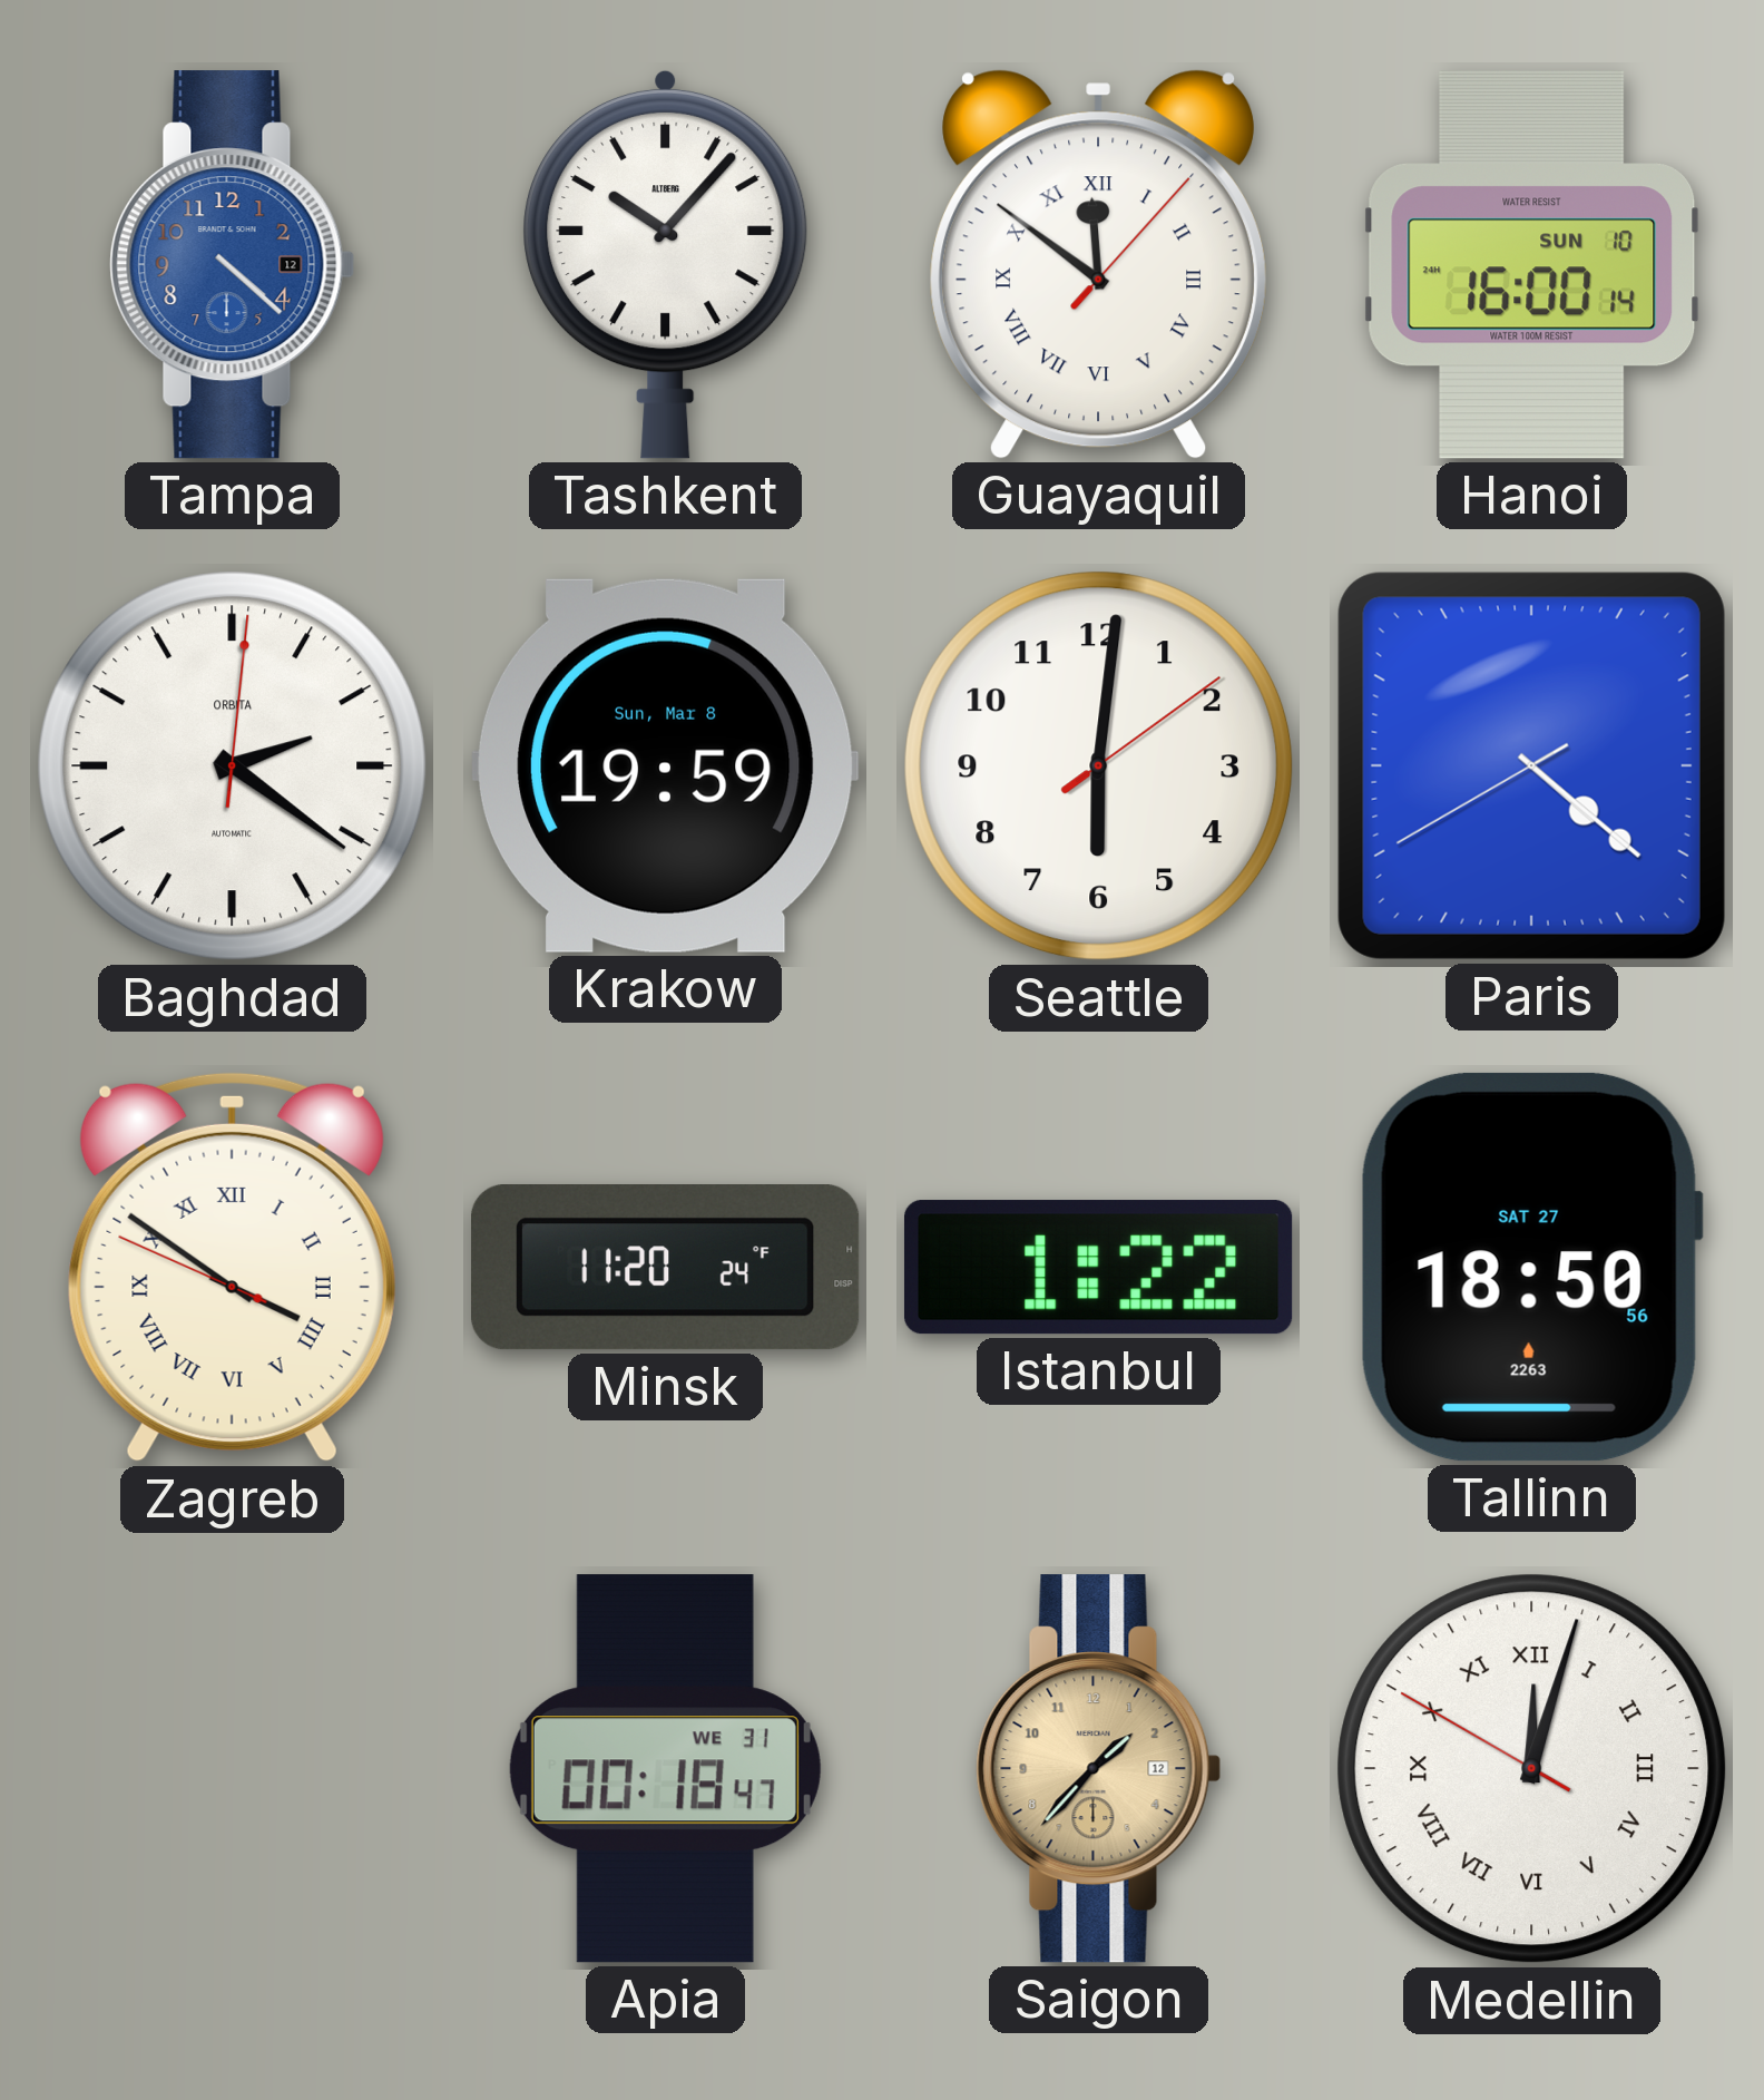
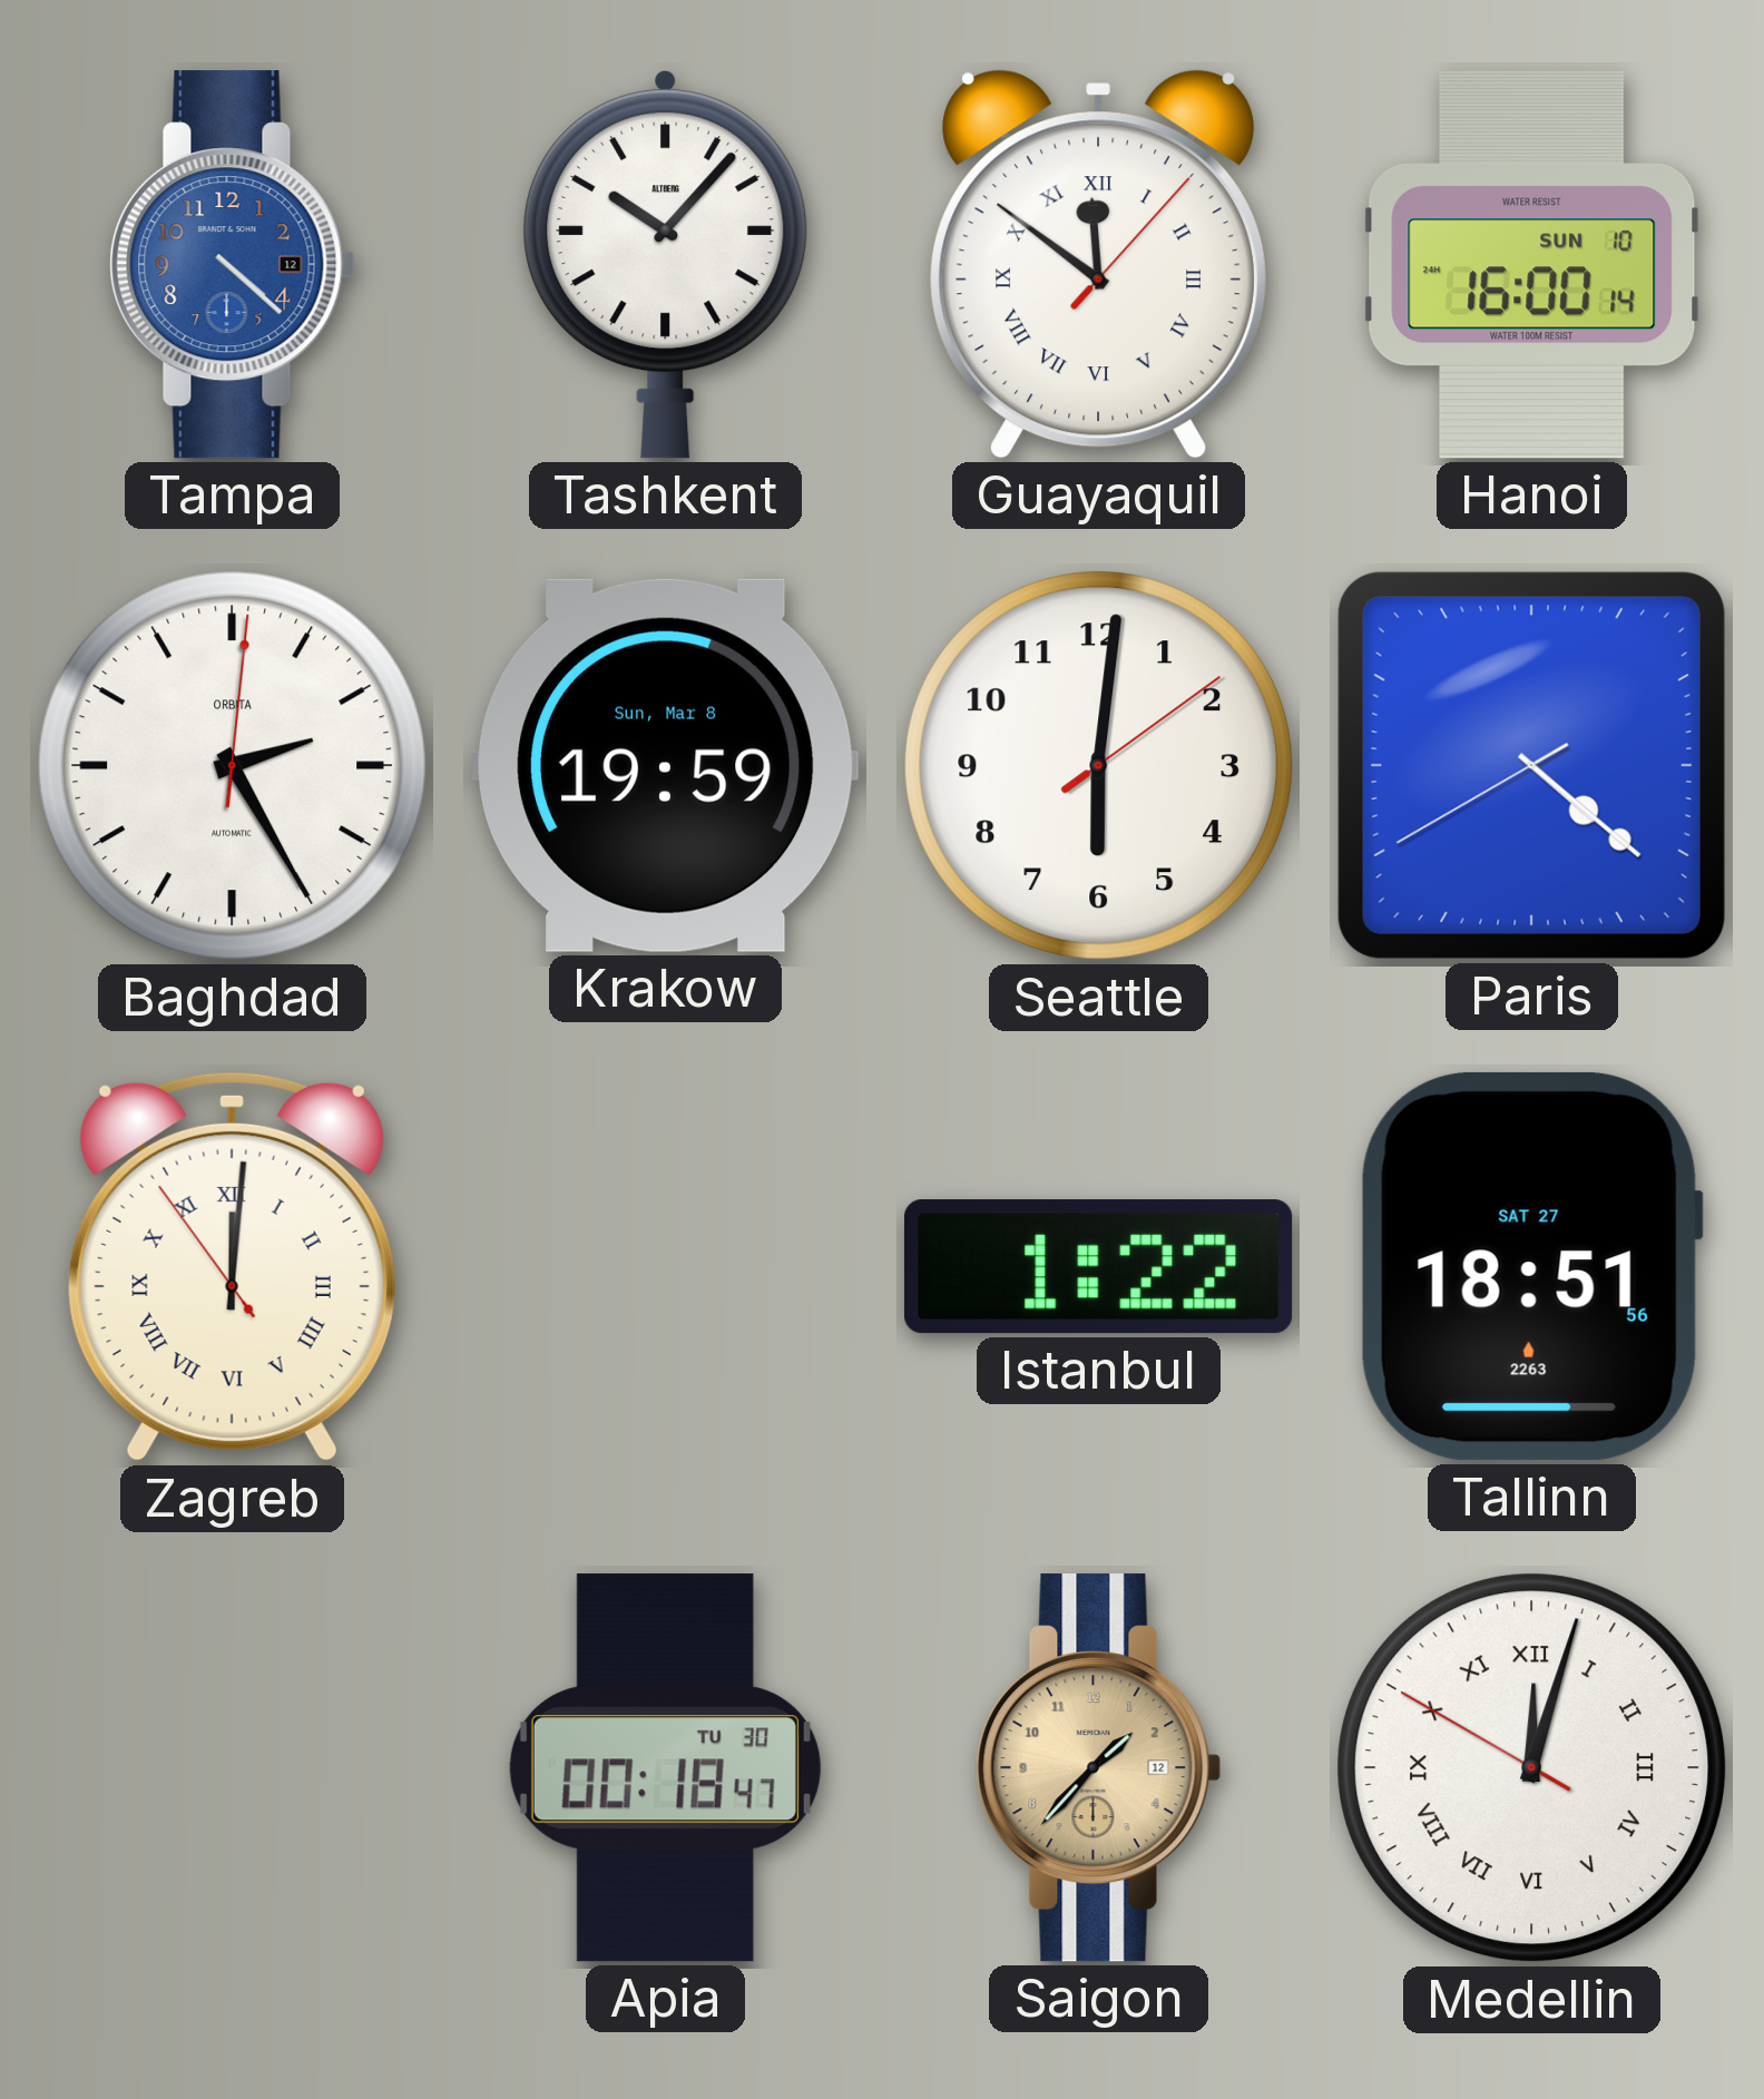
Baghdad: 2:21 -> 2:25
Zagreb: 3:50 -> 12:00
Minsk: 11:20 -> none
Tallinn: 18:50 -> 18:51
Apia date: WE 31 -> TU 30
